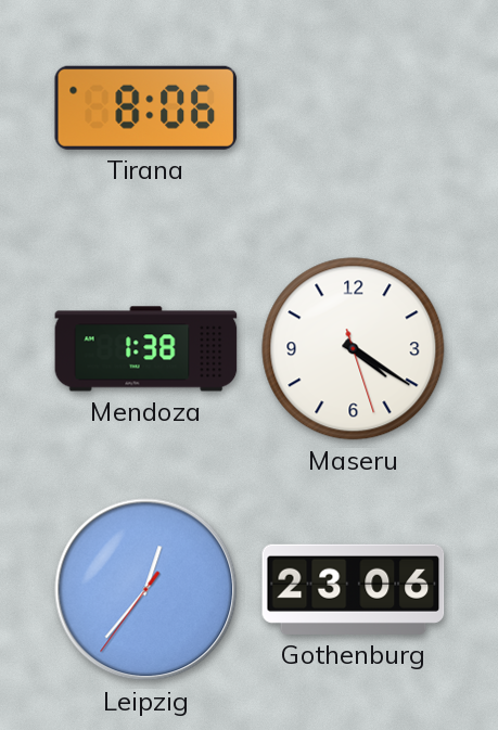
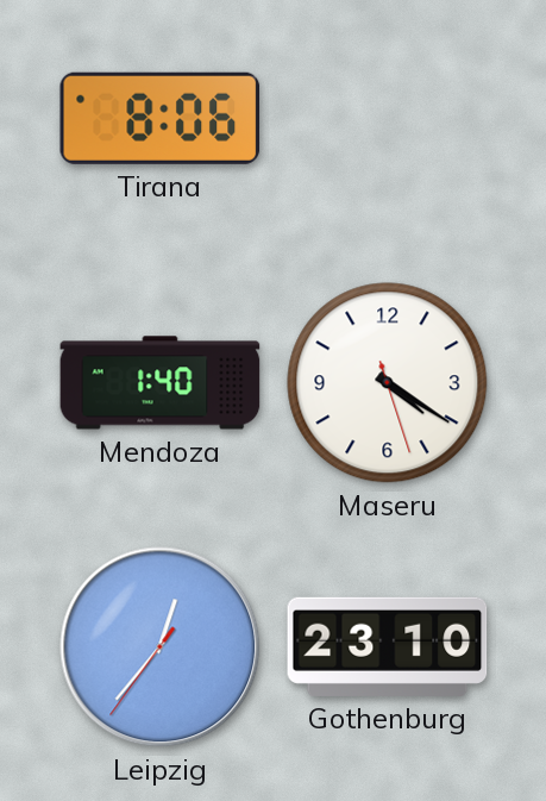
Mendoza: 1:38 -> 1:40
Gothenburg: 23:06 -> 23:10
